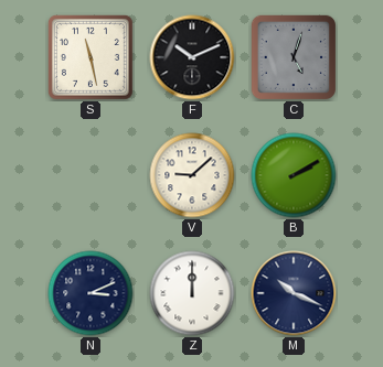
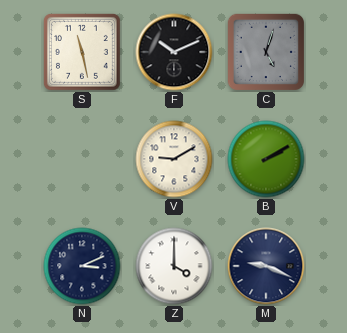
V: 9:08 -> 9:10
Z: 12:00 -> 4:00
M: 10:19 -> 9:19
